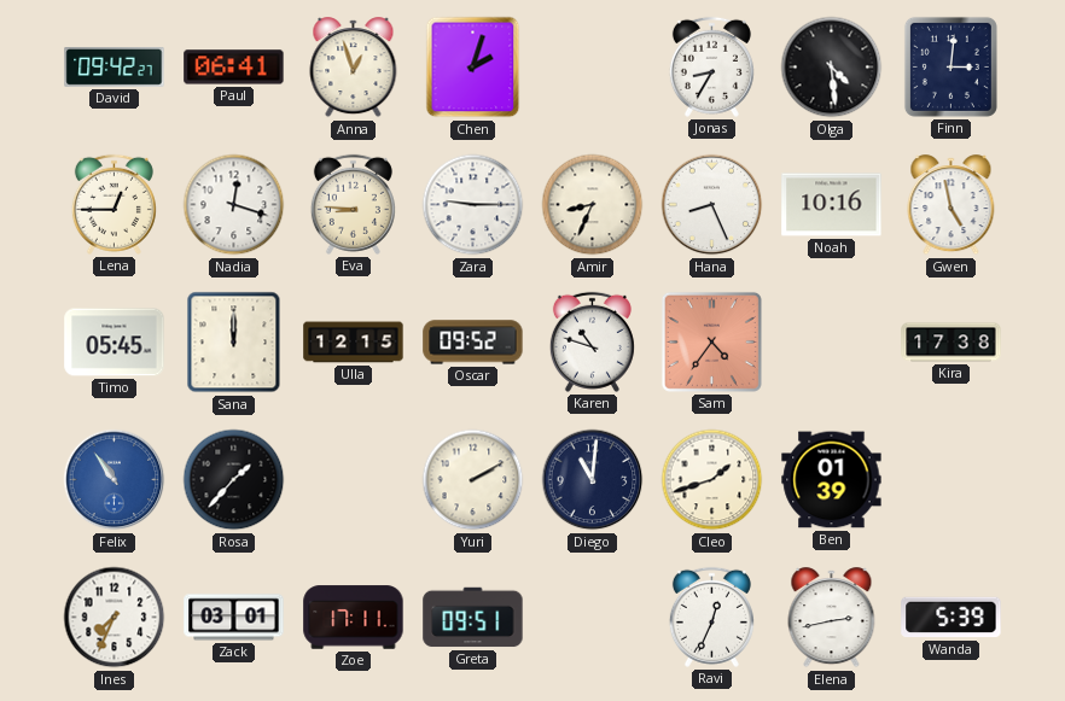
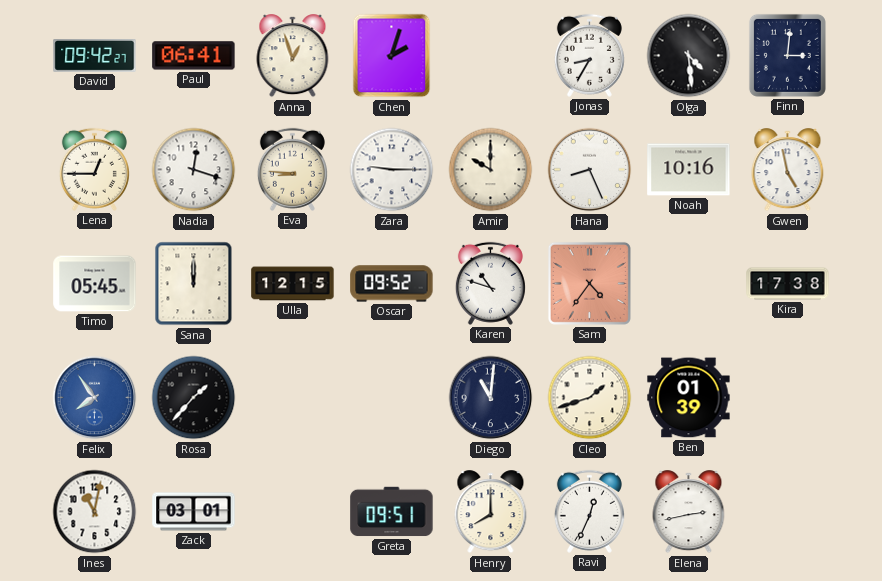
Amir: 8:34 -> 10:00
Felix: 10:54 -> 7:54
Yuri: 2:10 -> none
Ines: 7:34 -> 11:02
Zoe: 17:11 -> none
Henry: none -> 8:00
Wanda: 5:39 -> none
